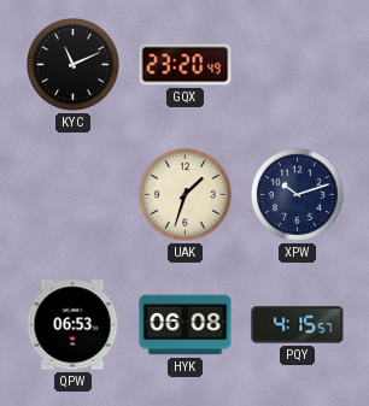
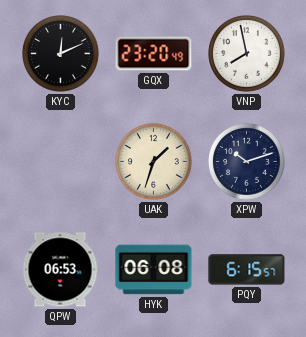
KYC: 11:11 -> 12:11
VNP: none -> 7:58
PQY: 4:15 -> 6:15
